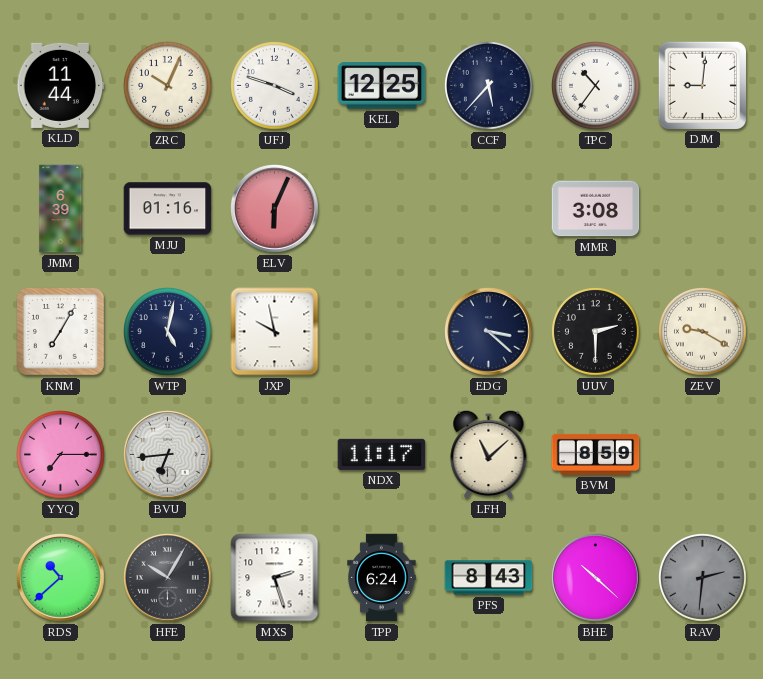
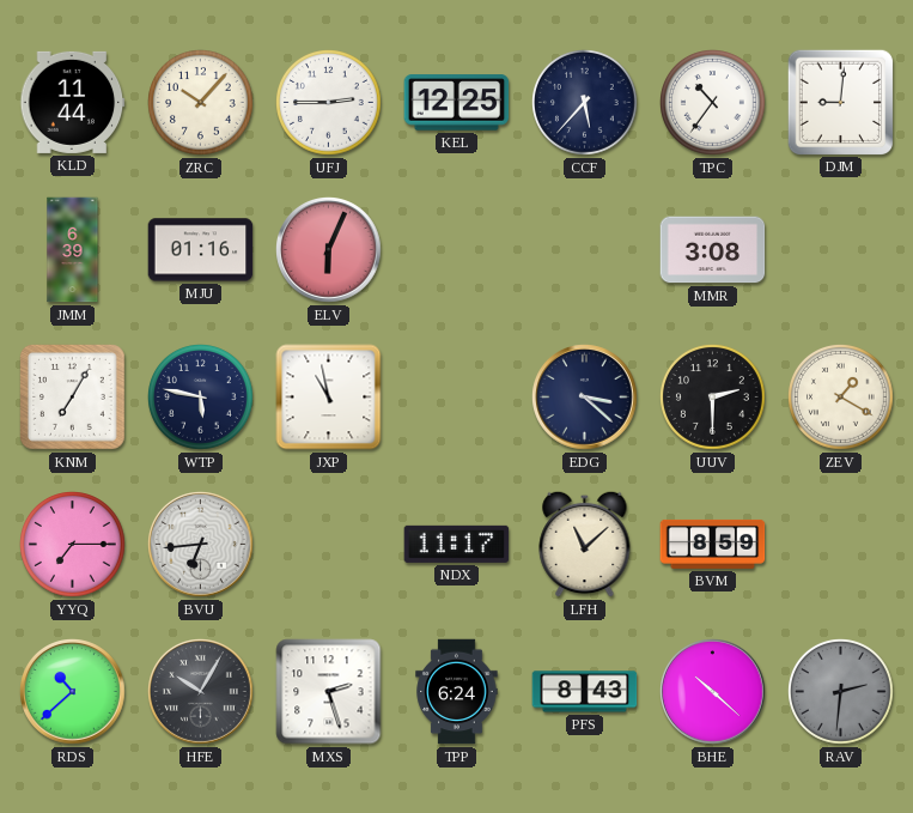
ZRC: 10:04 -> 10:07
UFJ: 3:48 -> 2:45
WTP: 5:02 -> 5:47
JXP: 9:58 -> 10:58
ZEV: 9:20 -> 1:20
